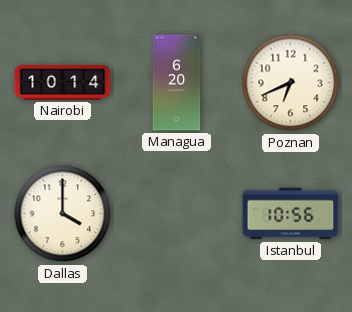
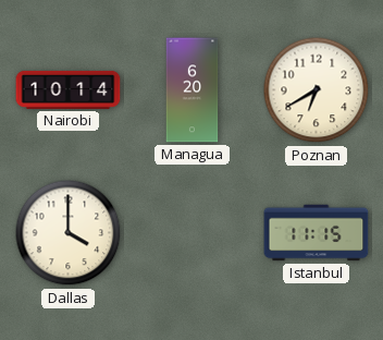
Poznan: 6:41 -> 6:40
Istanbul: 10:56 -> 11:15
